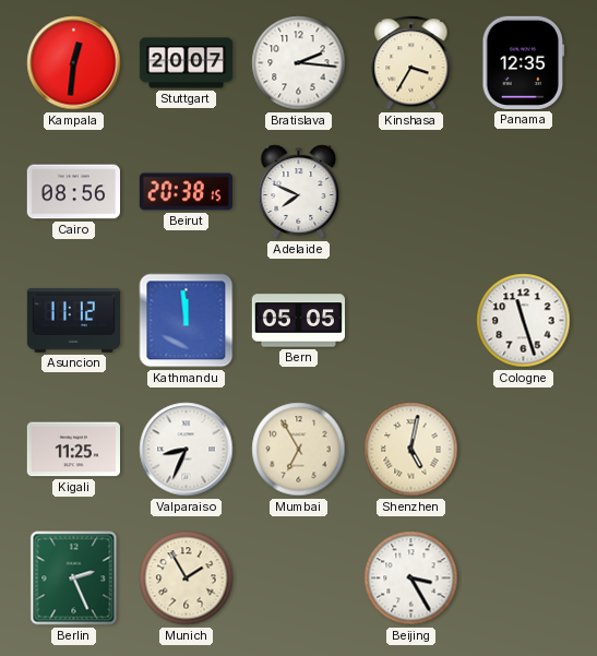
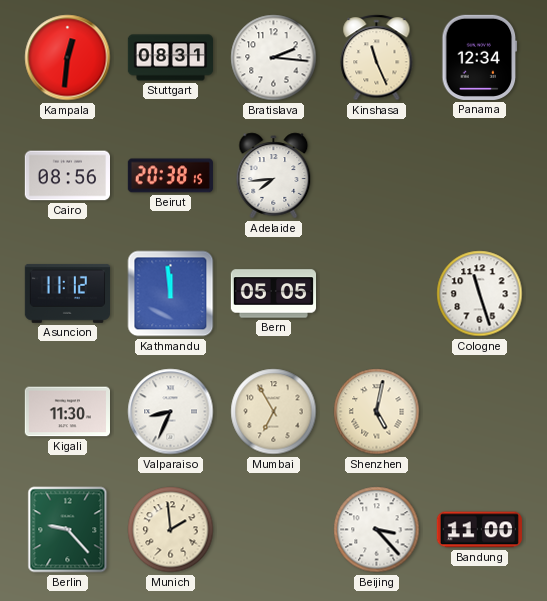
Stuttgart: 20:07 -> 08:31
Kinshasa: 3:35 -> 11:26
Panama: 12:35 -> 12:34
Adelaide: 7:49 -> 7:44
Kigali: 11:25 -> 11:30
Berlin: 2:26 -> 9:23
Munich: 1:55 -> 1:59
Beijing: 3:25 -> 3:23
Bandung: none -> 11:00
